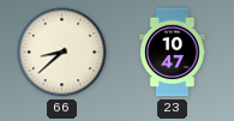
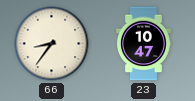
66: 8:38 -> 8:36
